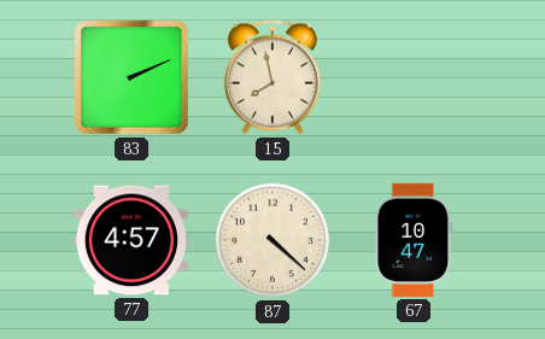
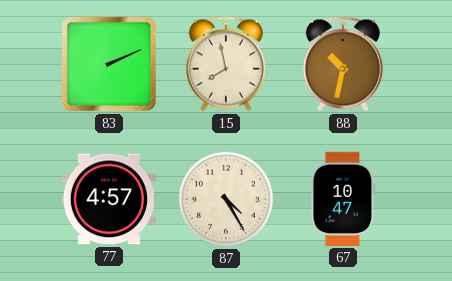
88: none -> 10:32
87: 4:22 -> 4:25
